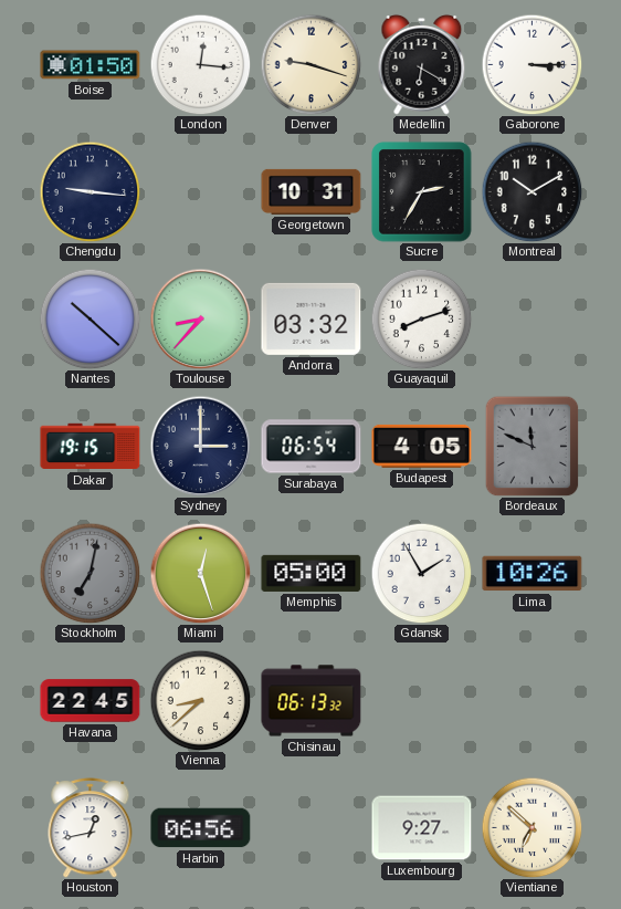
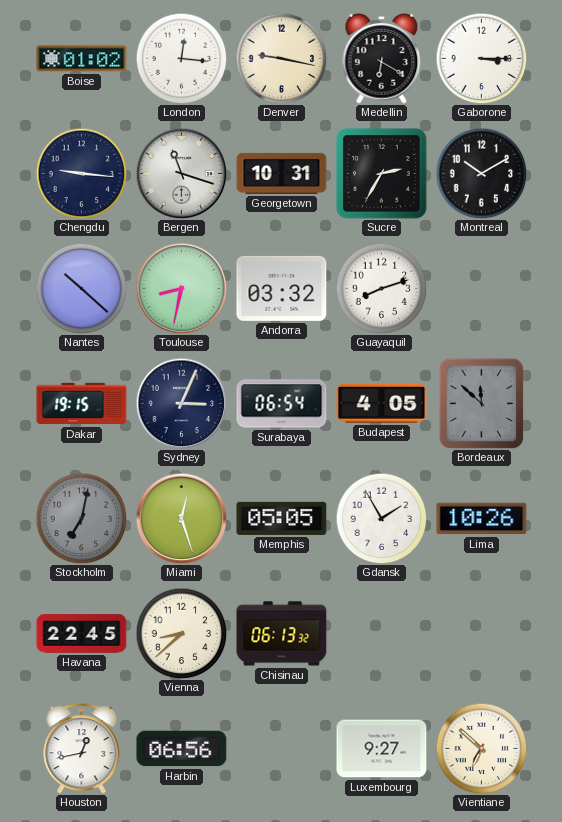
Boise: 01:50 -> 01:02
Denver: 9:18 -> 9:17
Bergen: none -> 11:18
Toulouse: 8:37 -> 8:32
Sydney: 3:00 -> 3:04
Bordeaux: 11:49 -> 11:52
Memphis: 05:00 -> 05:05
